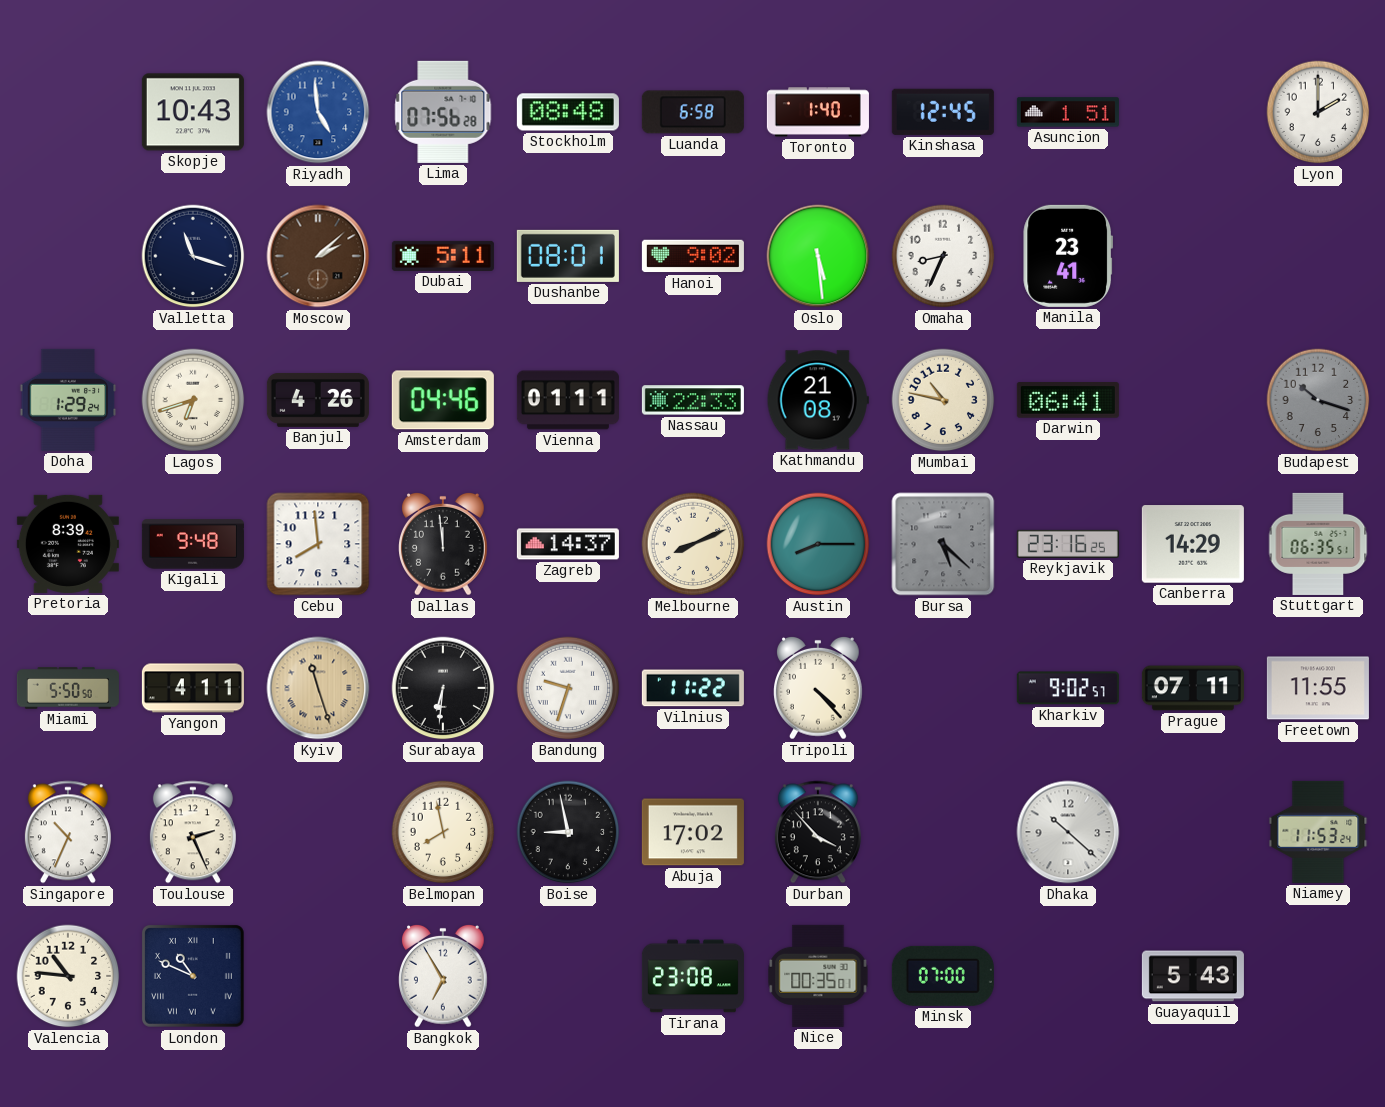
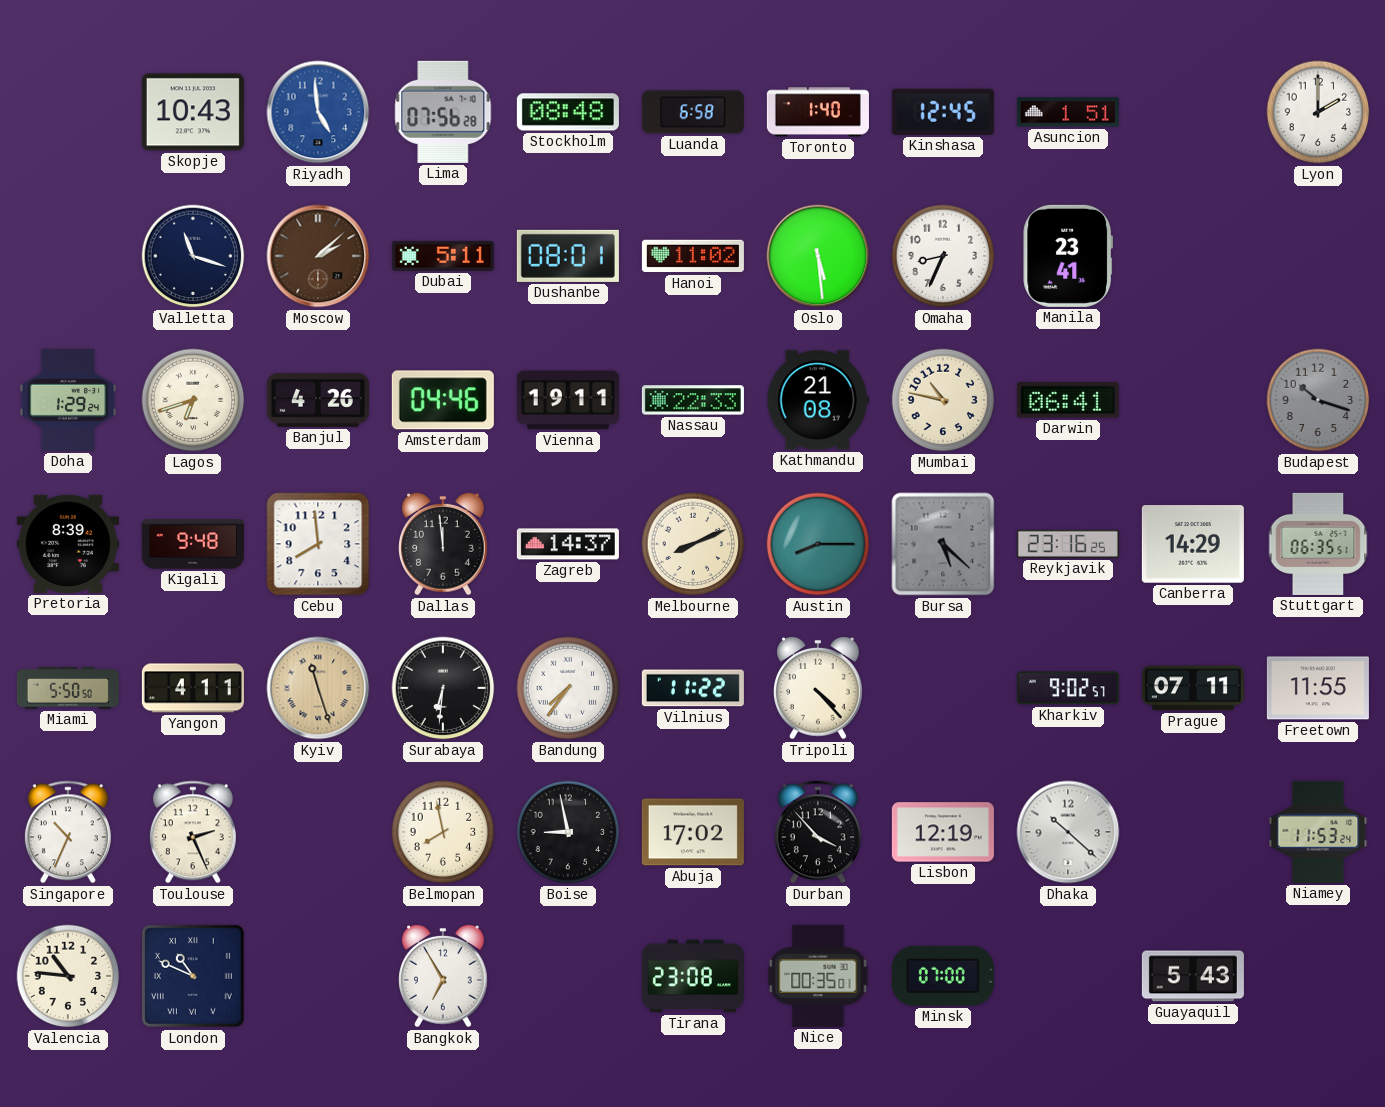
Hanoi: 9:02 -> 11:02
Vienna: 01:11 -> 19:11
Bandung: 9:33 -> 7:36
Lisbon: none -> 12:19
